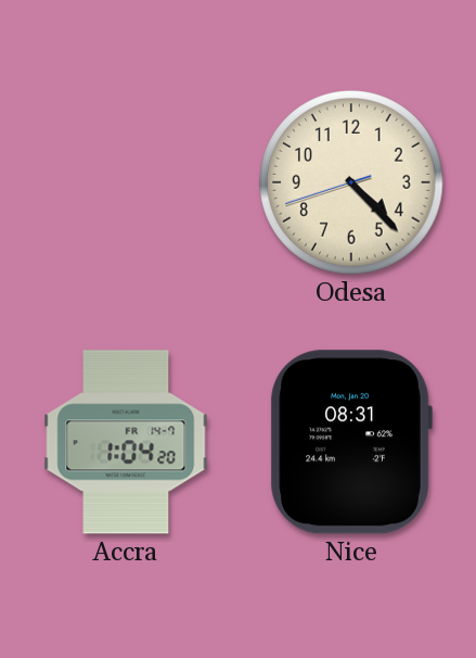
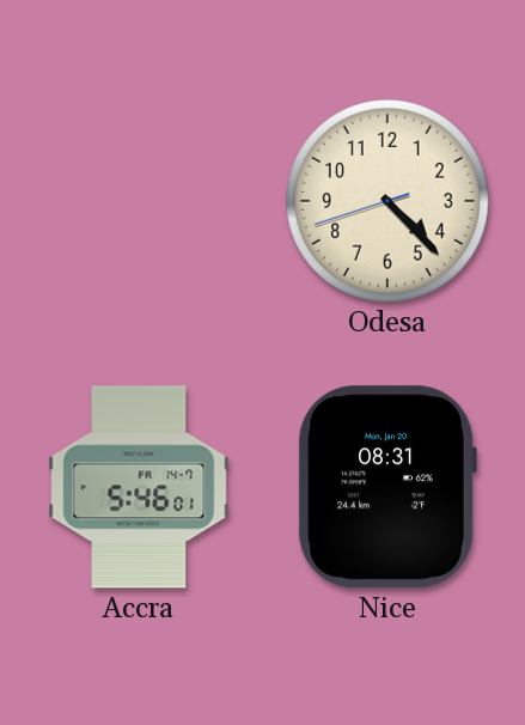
Accra: 1:04 -> 5:46
